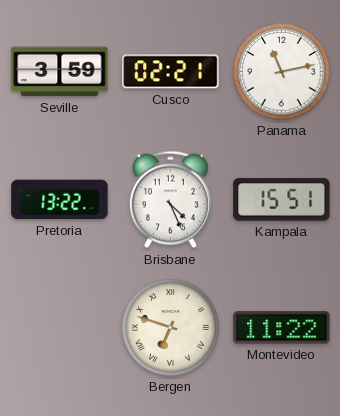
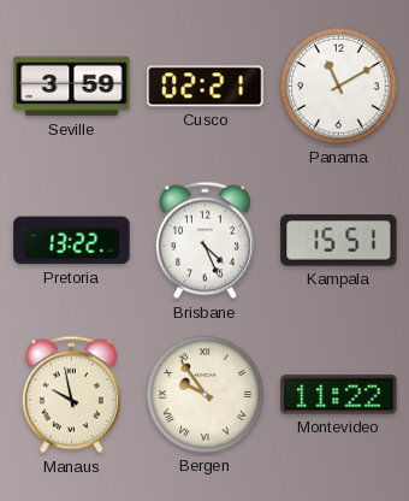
Panama: 11:13 -> 11:10
Manaus: none -> 9:58
Bergen: 6:48 -> 9:54
